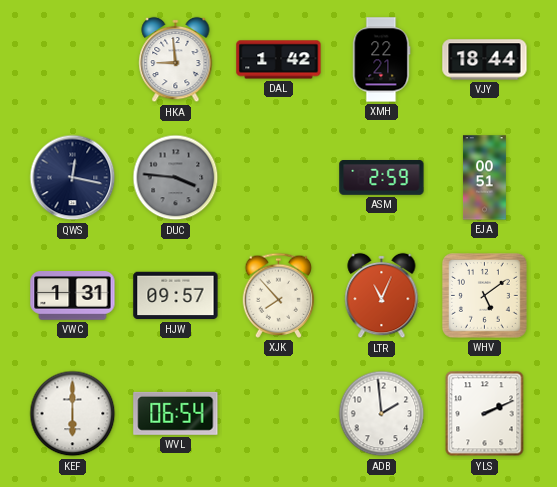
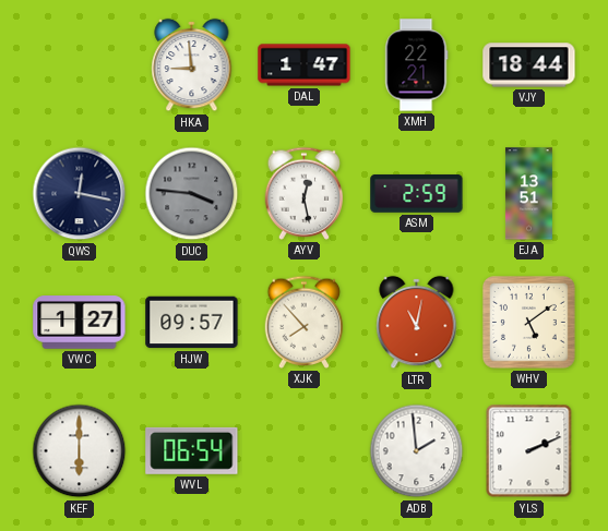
DAL: 1:42 -> 1:47
AYV: none -> 12:28
EJA: 00:51 -> 13:51
VWC: 1:31 -> 1:27
LTR: 11:04 -> 11:02
